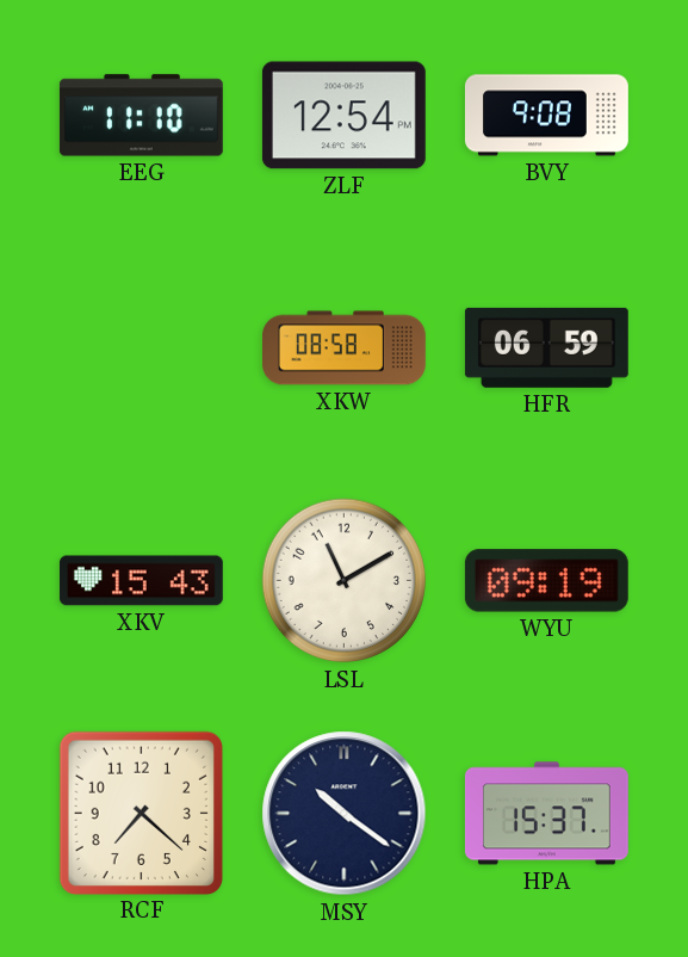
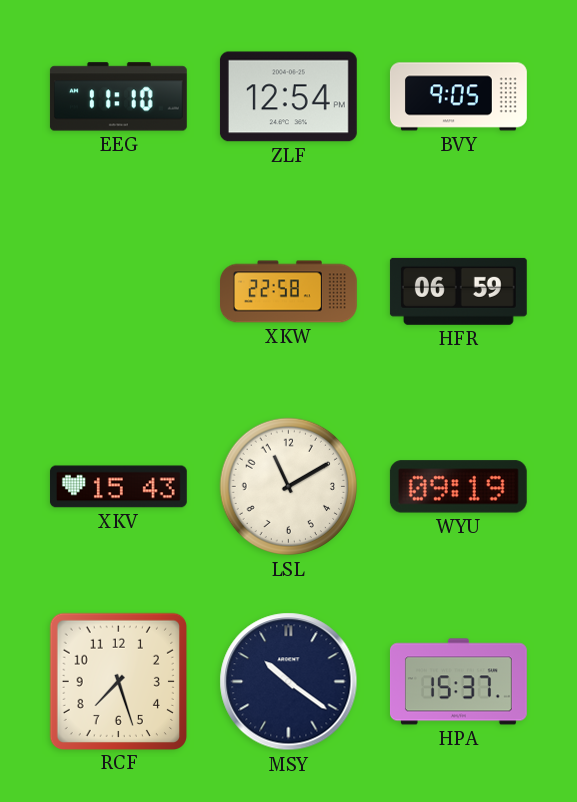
BVY: 9:08 -> 9:05
XKW: 08:58 -> 22:58
RCF: 7:22 -> 7:27
